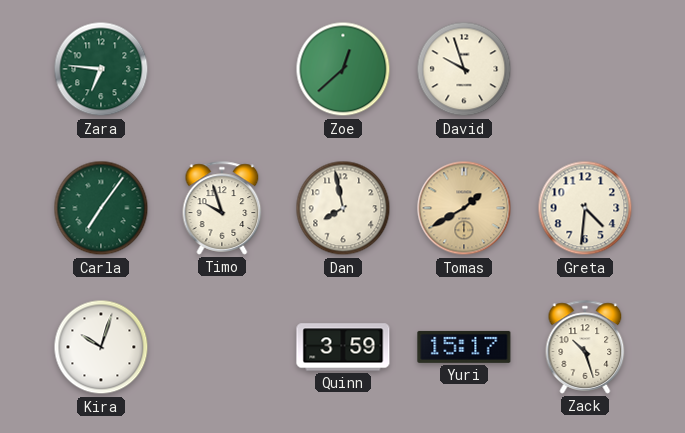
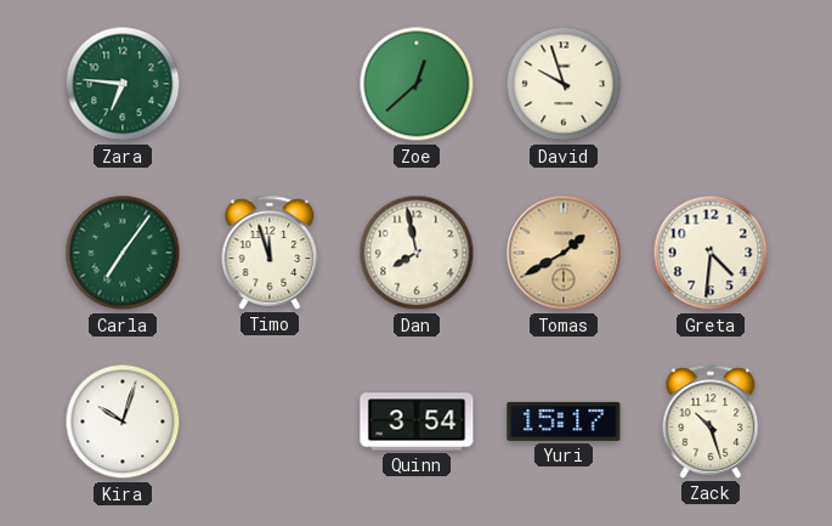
Timo: 9:57 -> 11:57
Quinn: 3:59 -> 3:54
